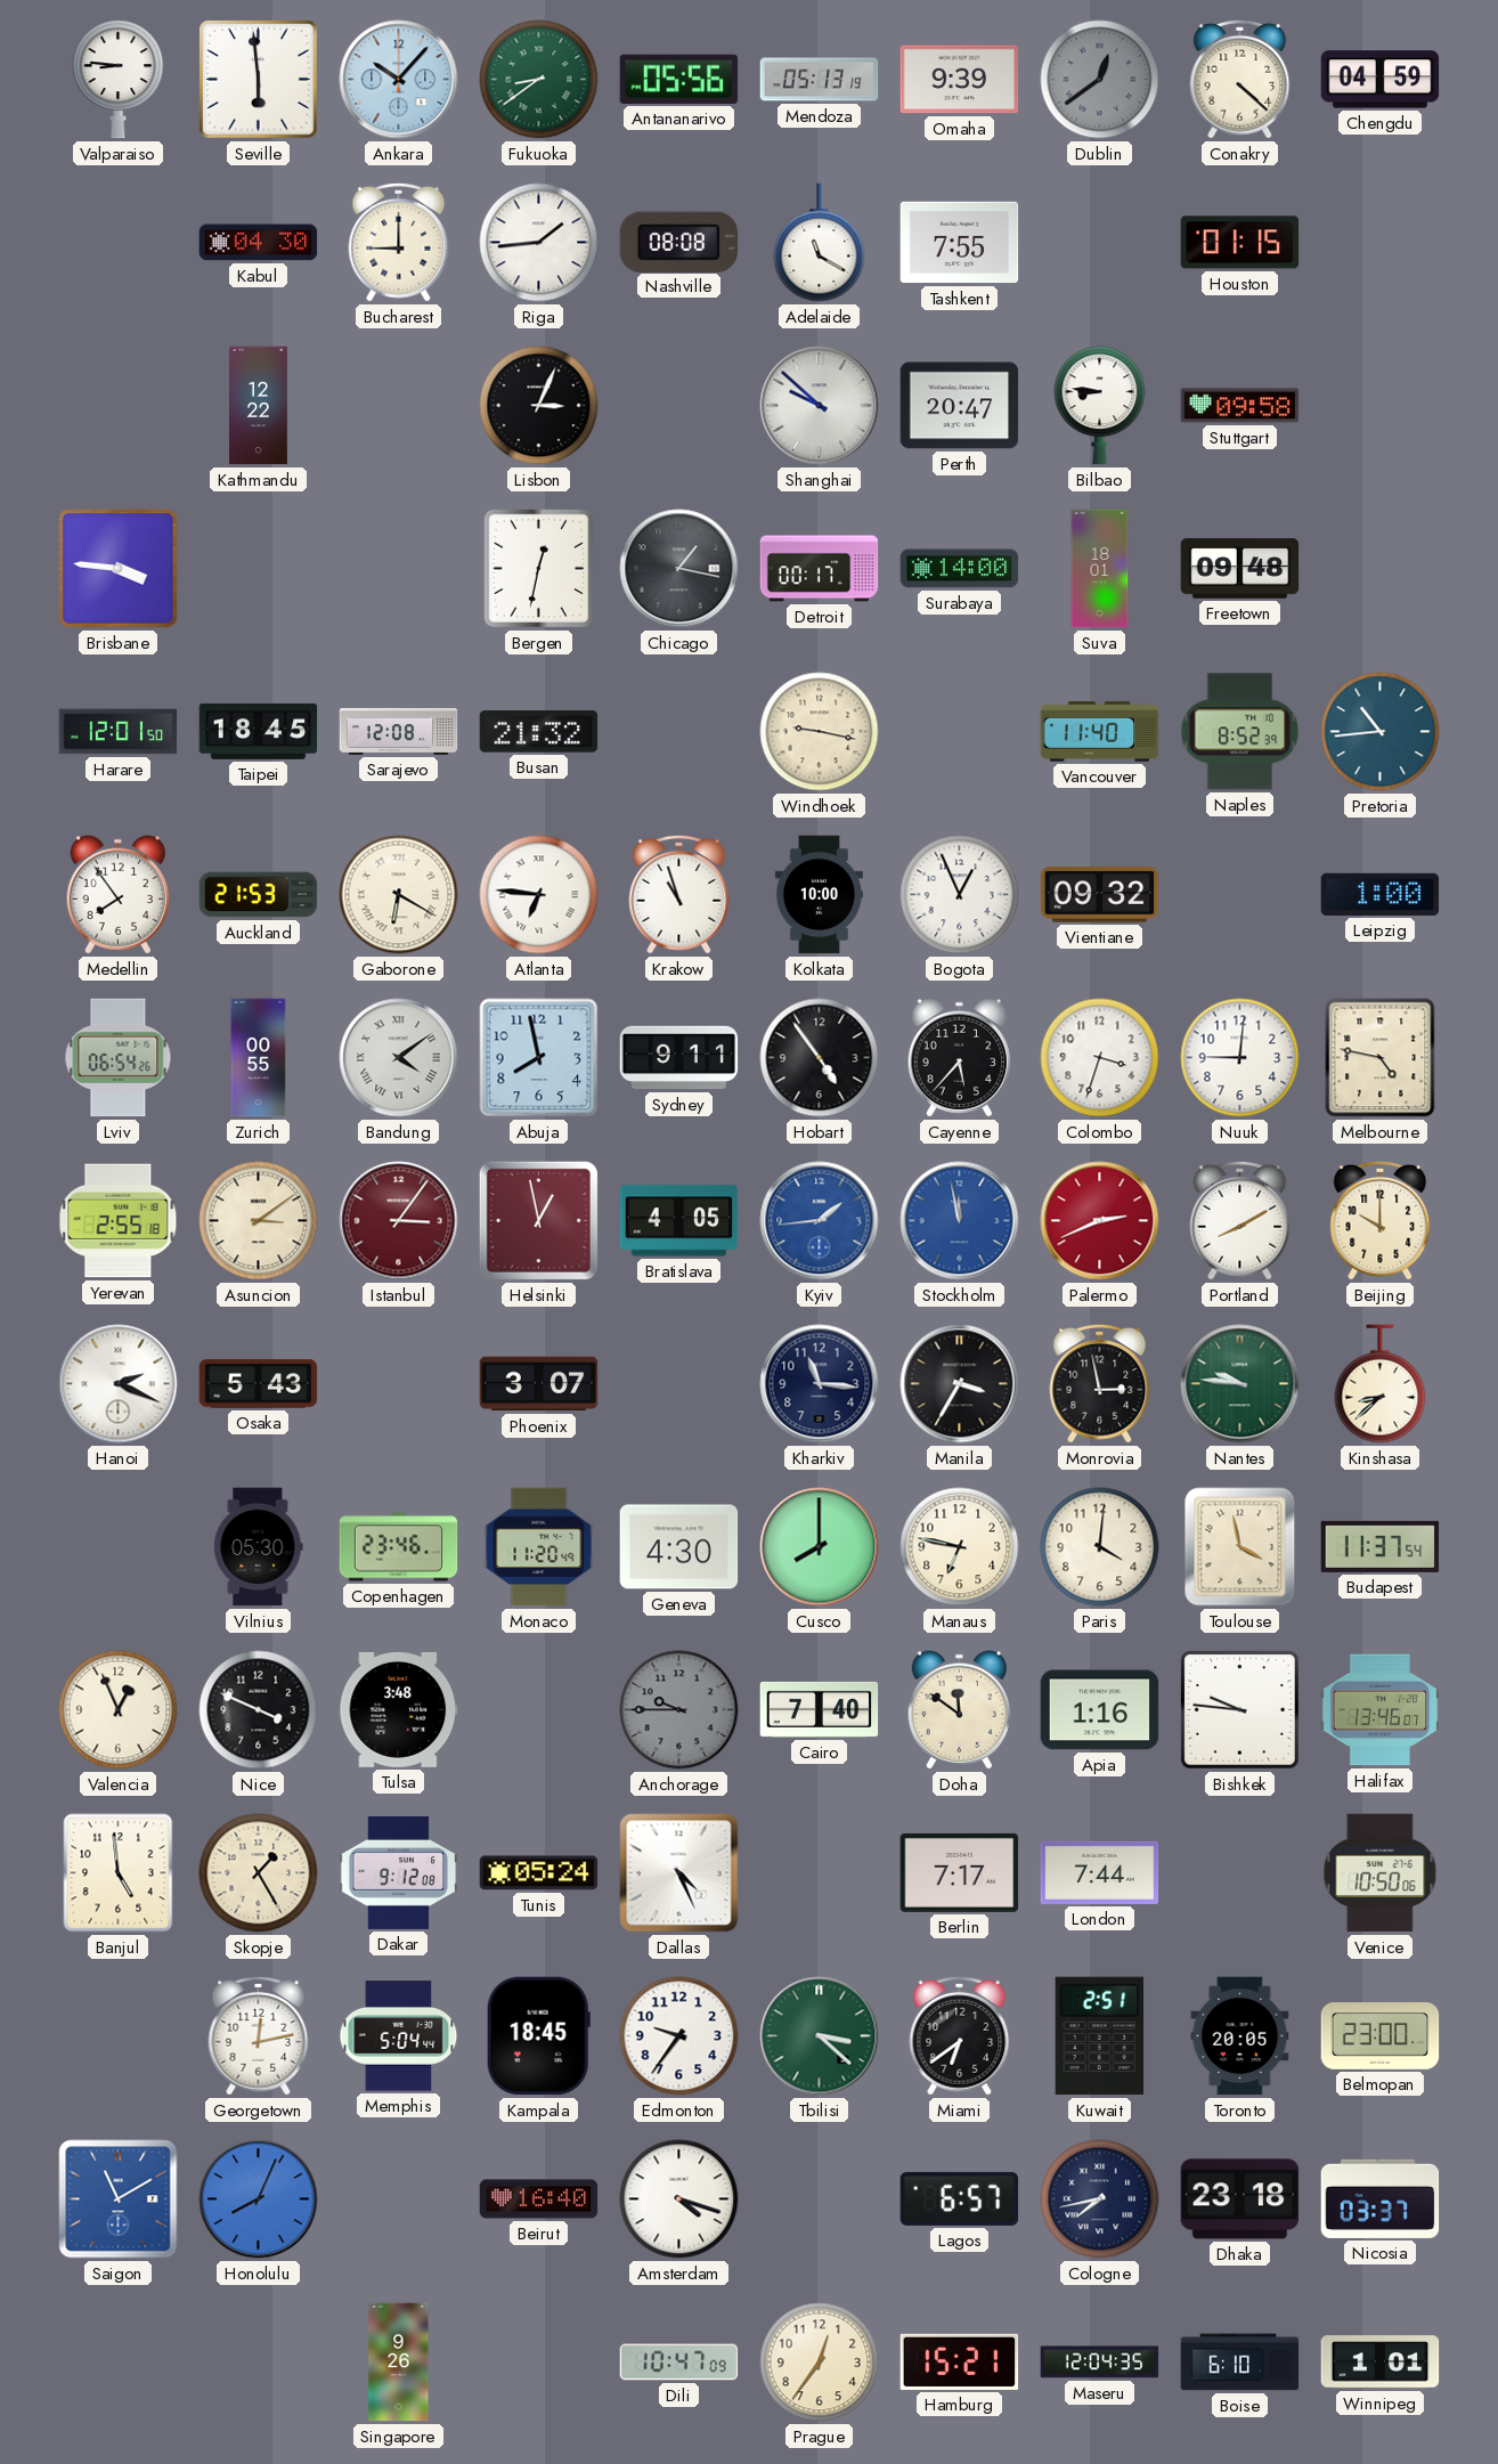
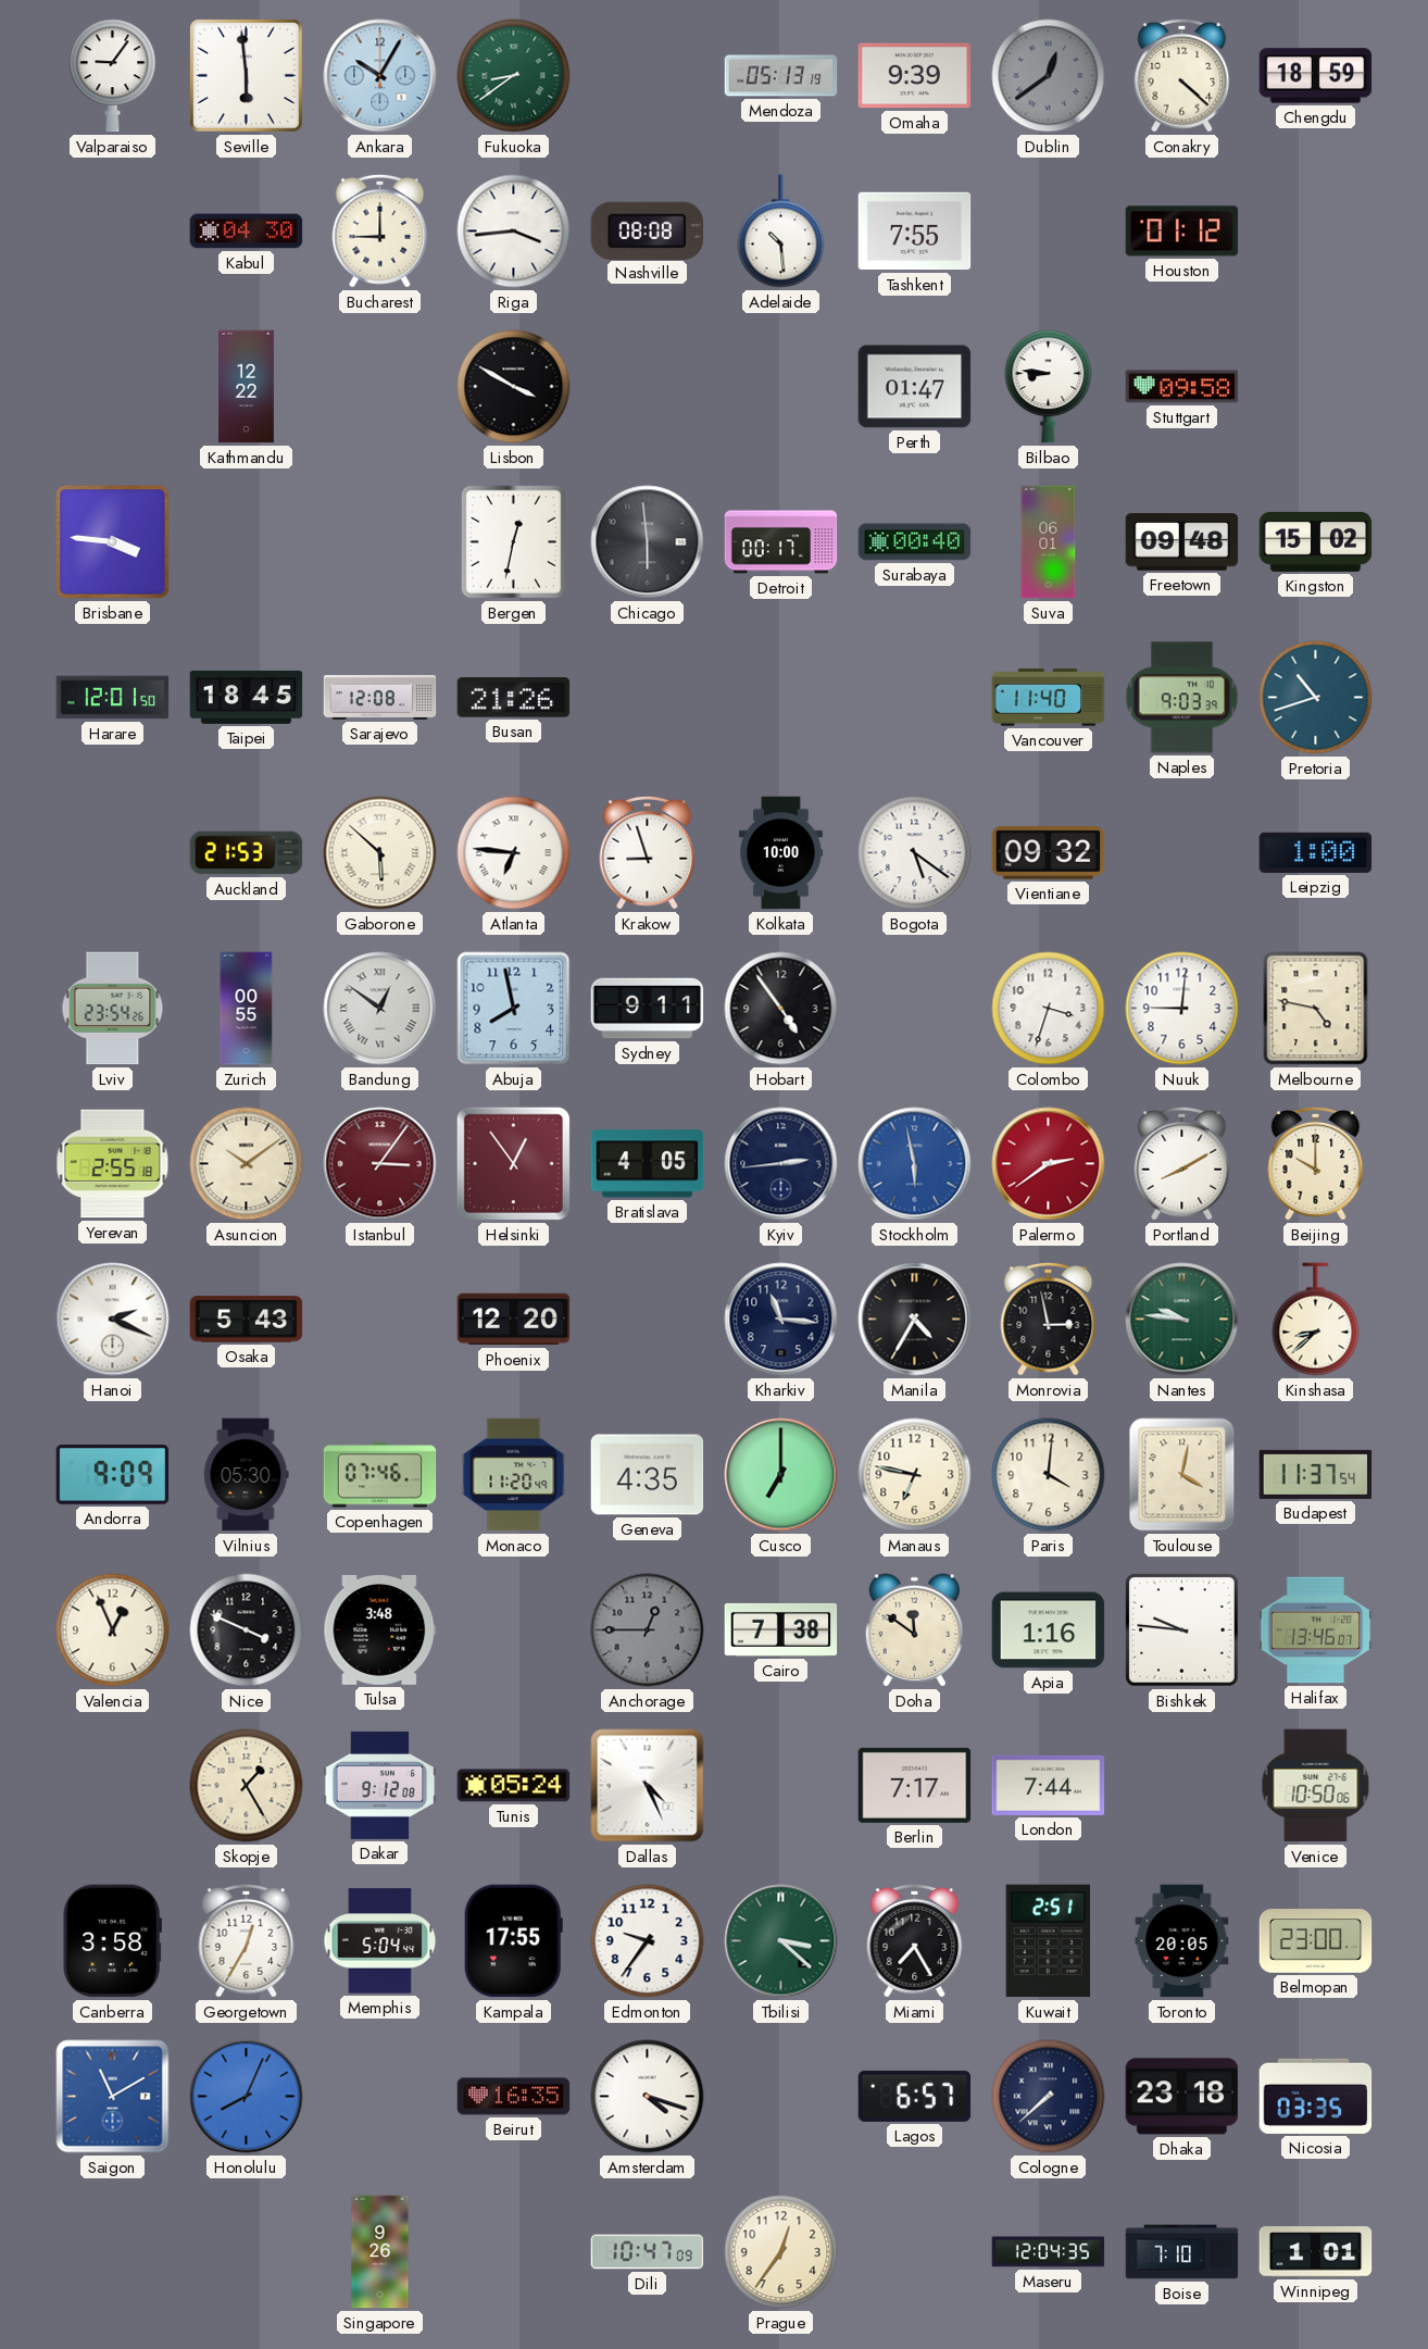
Valparaiso: 8:46 -> 9:06
Ankara: 10:07 -> 10:05
Antananarivo: 05:56 -> none
Chengdu: 04:59 -> 18:59
Riga: 1:44 -> 3:44
Adelaide: 11:20 -> 10:29
Houston: 01:15 -> 01:12
Lisbon: 3:04 -> 3:50
Shanghai: 9:52 -> none
Perth: 20:47 -> 01:47
Chicago: 1:17 -> 5:59
Surabaya: 14:00 -> 00:40
Suva: 18:01 -> 06:01
Kingston: none -> 15:02
Busan: 21:32 -> 21:26
Windhoek: 9:17 -> none
Naples: 8:52 -> 9:03
Pretoria: 10:44 -> 10:42
Medellin: 7:54 -> none
Gaborone: 6:20 -> 5:52
Krakow: 10:57 -> 8:57
Bogota: 12:56 -> 5:21
Lviv: 06:54 -> 23:54
Bandung: 4:09 -> 12:51
Cayenne: 5:37 -> none
Asuncion: 3:09 -> 10:09
Helsinki: 12:58 -> 12:54
Kyiv: 1:44 -> 2:44
Kyiv dial: blue -> navy
Stockholm: 11:58 -> 5:58
Palermo: 2:41 -> 2:39
Phoenix: 3:07 -> 12:20
Manila: 3:35 -> 4:35
Andorra: none -> 9:09
Copenhagen: 23:46 -> 07:46
Geneva: 4:30 -> 4:35
Cusco: 8:00 -> 7:00
Toulouse: 3:58 -> 4:02
Anchorage: 9:45 -> 12:45
Cairo: 7:40 -> 7:38
Banjul: 4:59 -> none
Canberra: none -> 3:58
Georgetown: 12:13 -> 12:35
Kampala: 18:45 -> 17:55
Miami: 6:39 -> 7:25
Beirut: 16:40 -> 16:35
Cologne: 7:43 -> 7:38
Nicosia: 03:37 -> 03:35
Hamburg: 15:21 -> none
Boise: 6:10 -> 7:10
